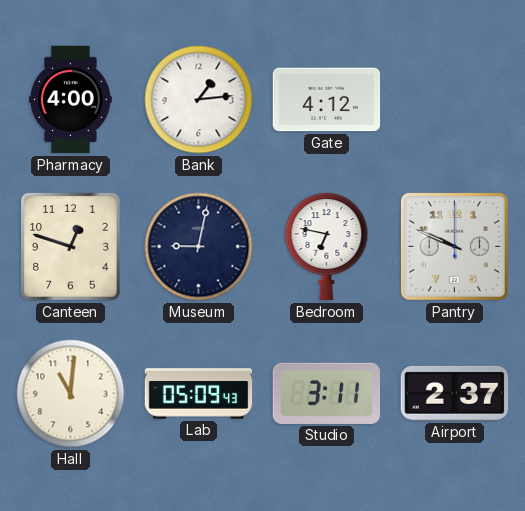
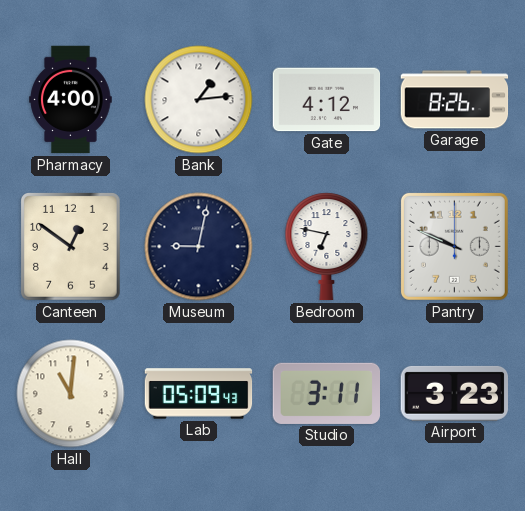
Garage: none -> 8:26
Canteen: 12:48 -> 12:51
Airport: 2:37 -> 3:23
